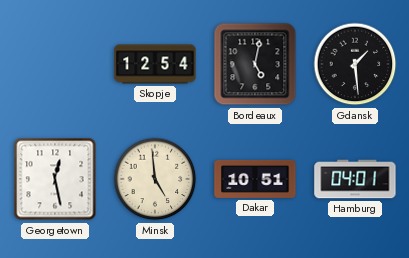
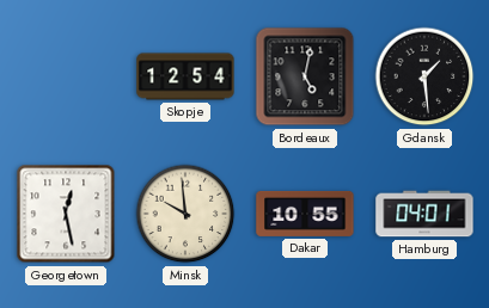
Minsk: 4:59 -> 9:59
Dakar: 10:51 -> 10:55
